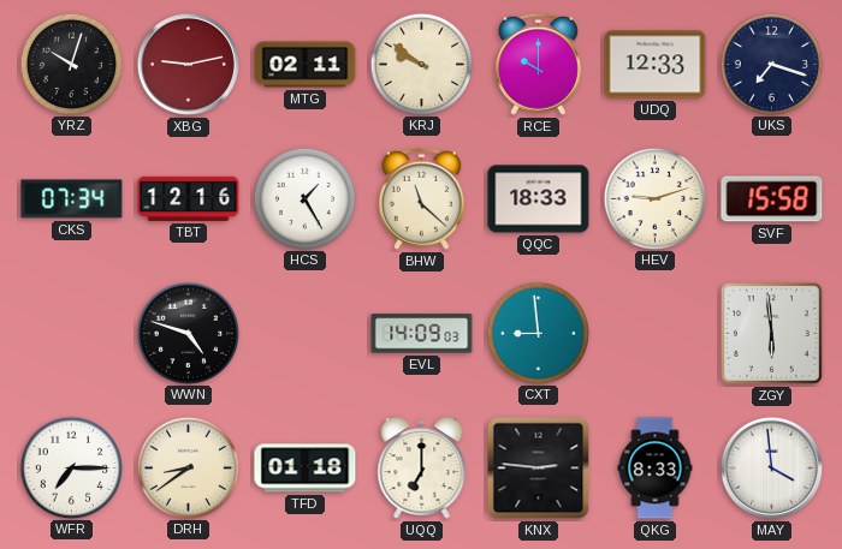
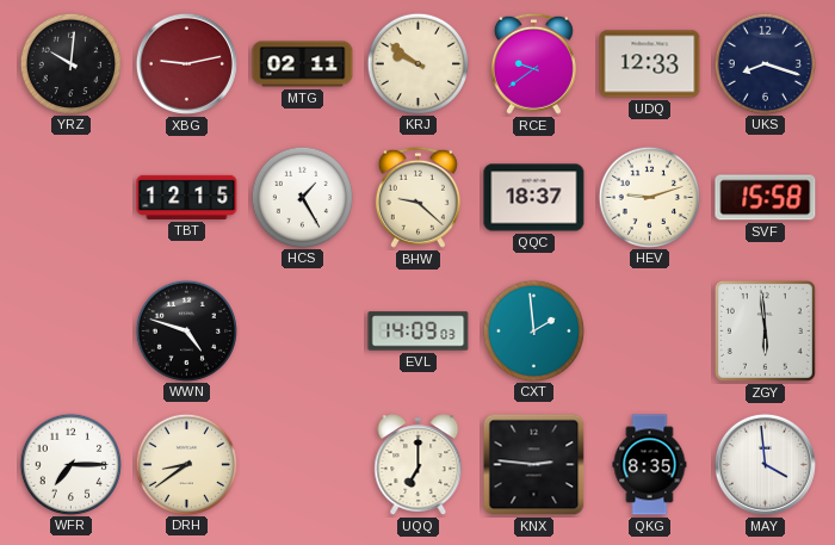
YRZ: 10:03 -> 10:01
RCE: 10:00 -> 9:39
UKS: 7:18 -> 8:18
CKS: 07:34 -> none
TBT: 12:16 -> 12:15
BHW: 11:22 -> 9:22
QQC: 18:33 -> 18:37
CXT: 8:59 -> 1:59
TFD: 01:18 -> none
QKG: 8:33 -> 8:35
